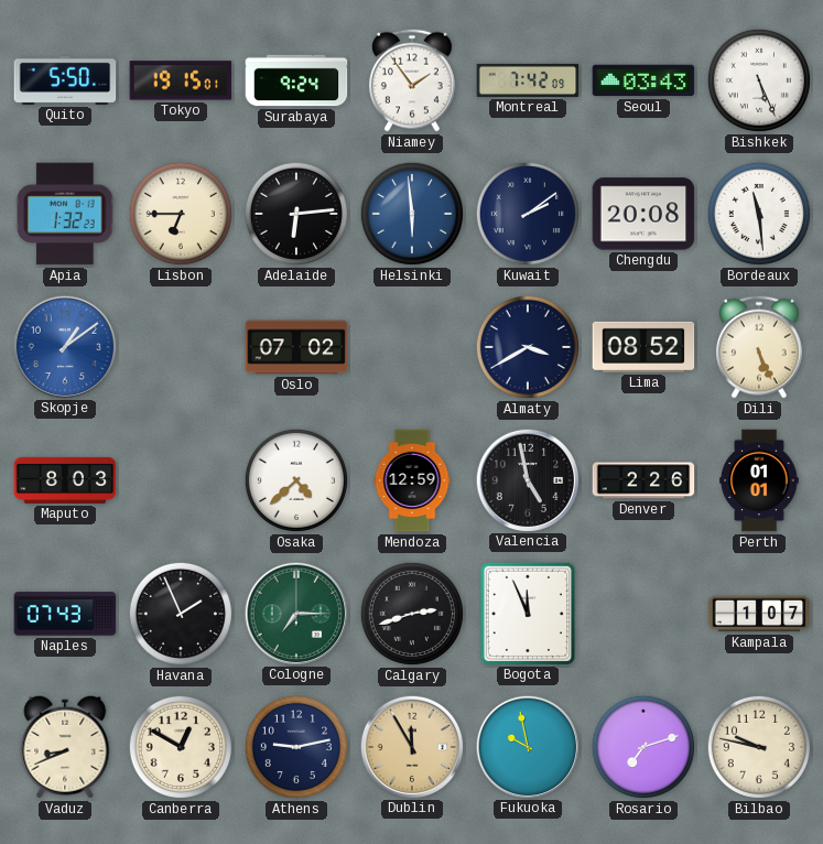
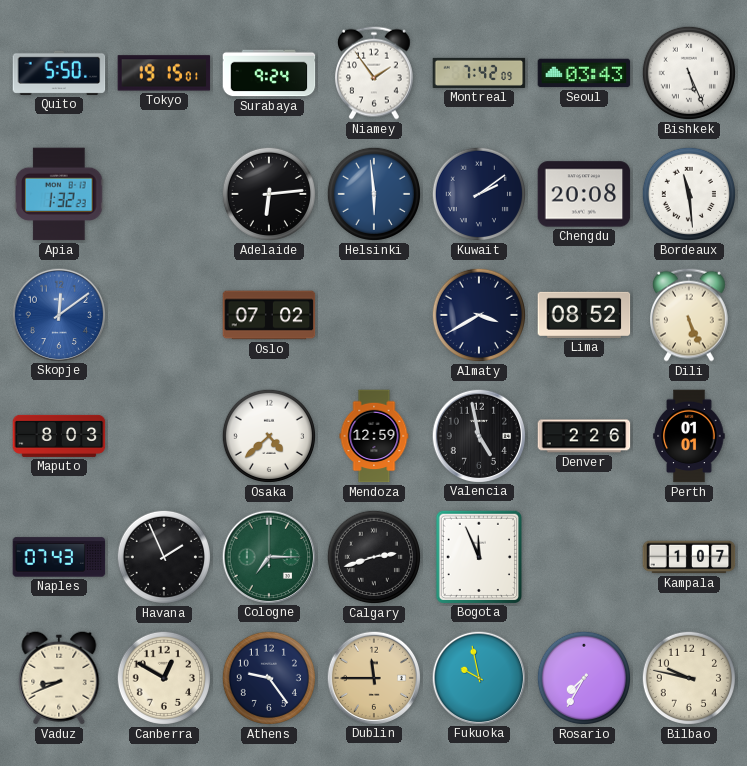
Lisbon: 6:45 -> none
Skopje: 1:09 -> 12:09
Athens: 9:13 -> 9:24
Dublin: 11:55 -> 11:45
Rosario: 7:12 -> 7:35
